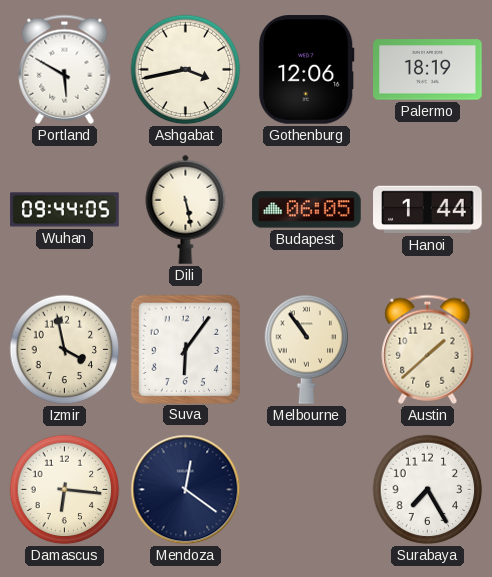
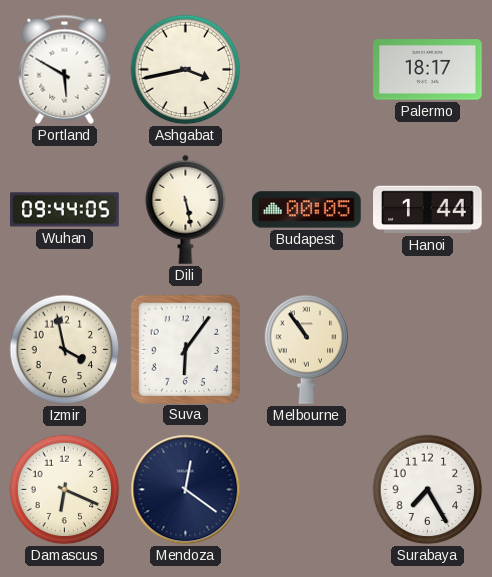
Gothenburg: 12:06 -> none
Palermo: 18:19 -> 18:17
Budapest: 06:05 -> 00:05
Austin: 1:38 -> none
Damascus: 6:16 -> 6:19
